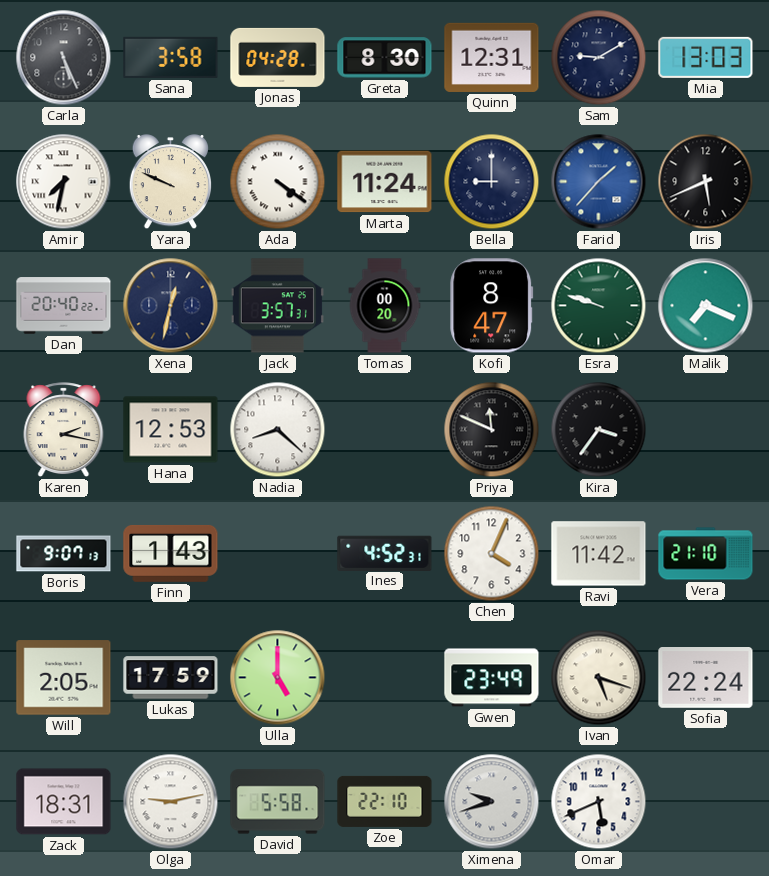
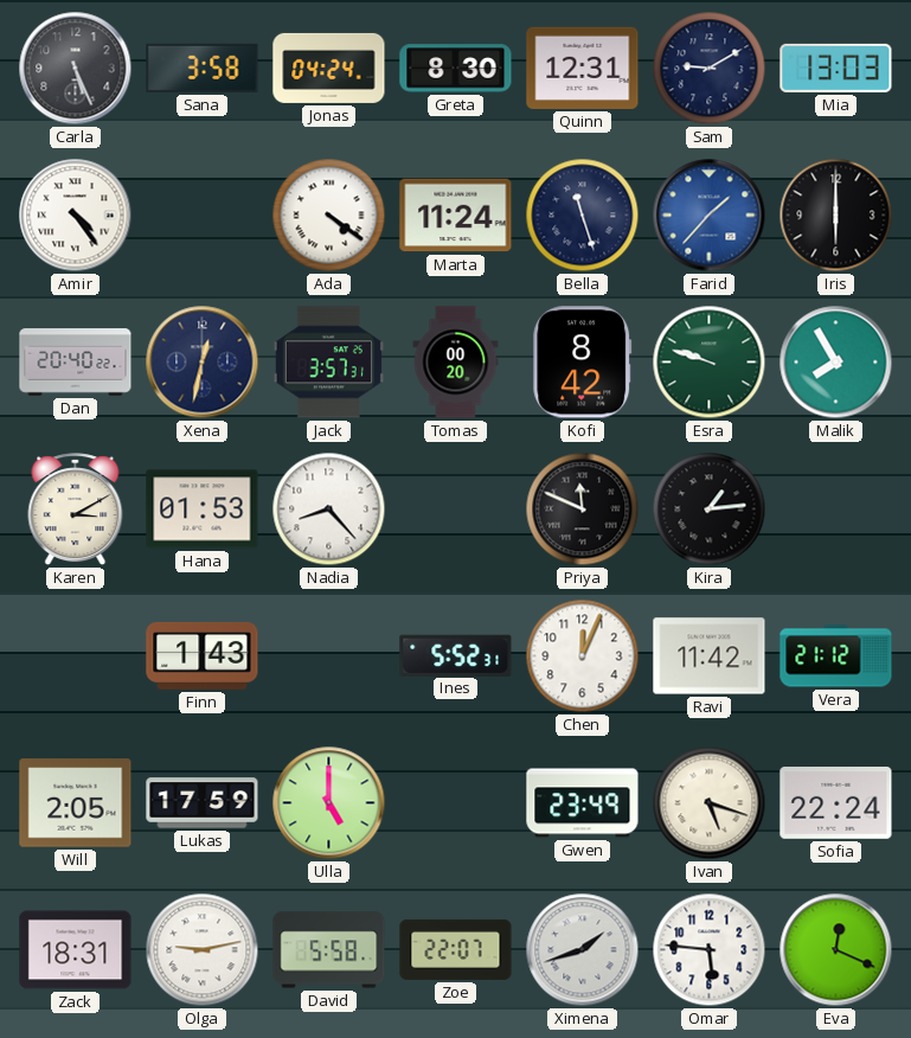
Jonas: 04:28 -> 04:24
Amir: 7:32 -> 4:24
Yara: 9:49 -> none
Bella: 9:00 -> 11:27
Iris: 5:41 -> 6:00
Kofi: 8:47 -> 8:42
Malik: 7:19 -> 7:55
Karen: 2:17 -> 3:10
Hana: 12:53 -> 01:53
Nadia: 8:22 -> 8:23
Kira: 3:36 -> 1:14
Boris: 9:07 -> none
Ines: 4:52 -> 5:52
Chen: 4:04 -> 12:04
Vera: 21:10 -> 21:12
Zoe: 22:10 -> 22:07
Ximena: 9:42 -> 1:42
Omar: 5:41 -> 5:46
Eva: none -> 12:19
